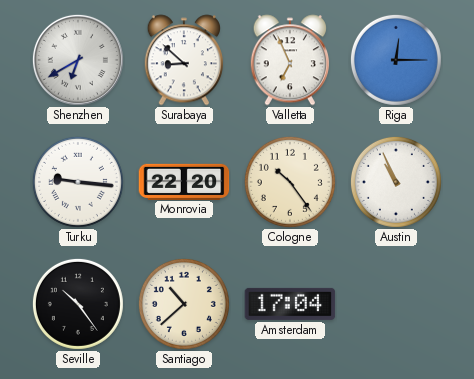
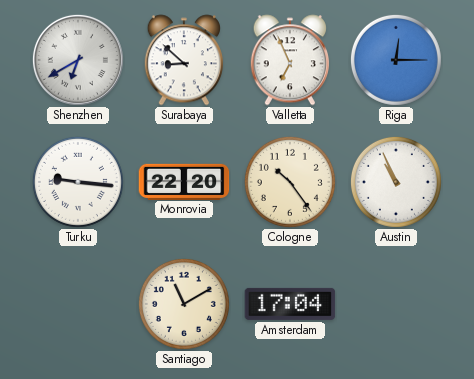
Seville: 10:24 -> none
Santiago: 10:38 -> 11:10
